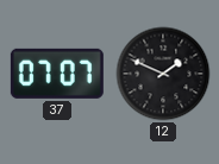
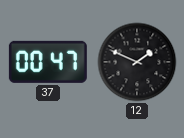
37: 07:07 -> 00:47
